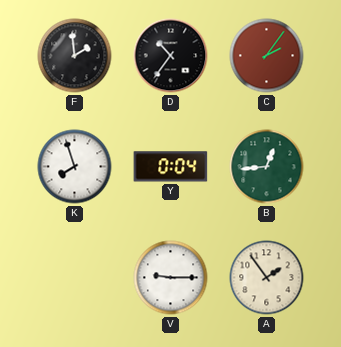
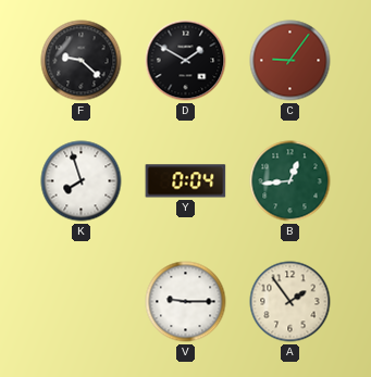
F: 1:59 -> 9:22
D: 10:36 -> 1:50
C: 2:06 -> 9:06
